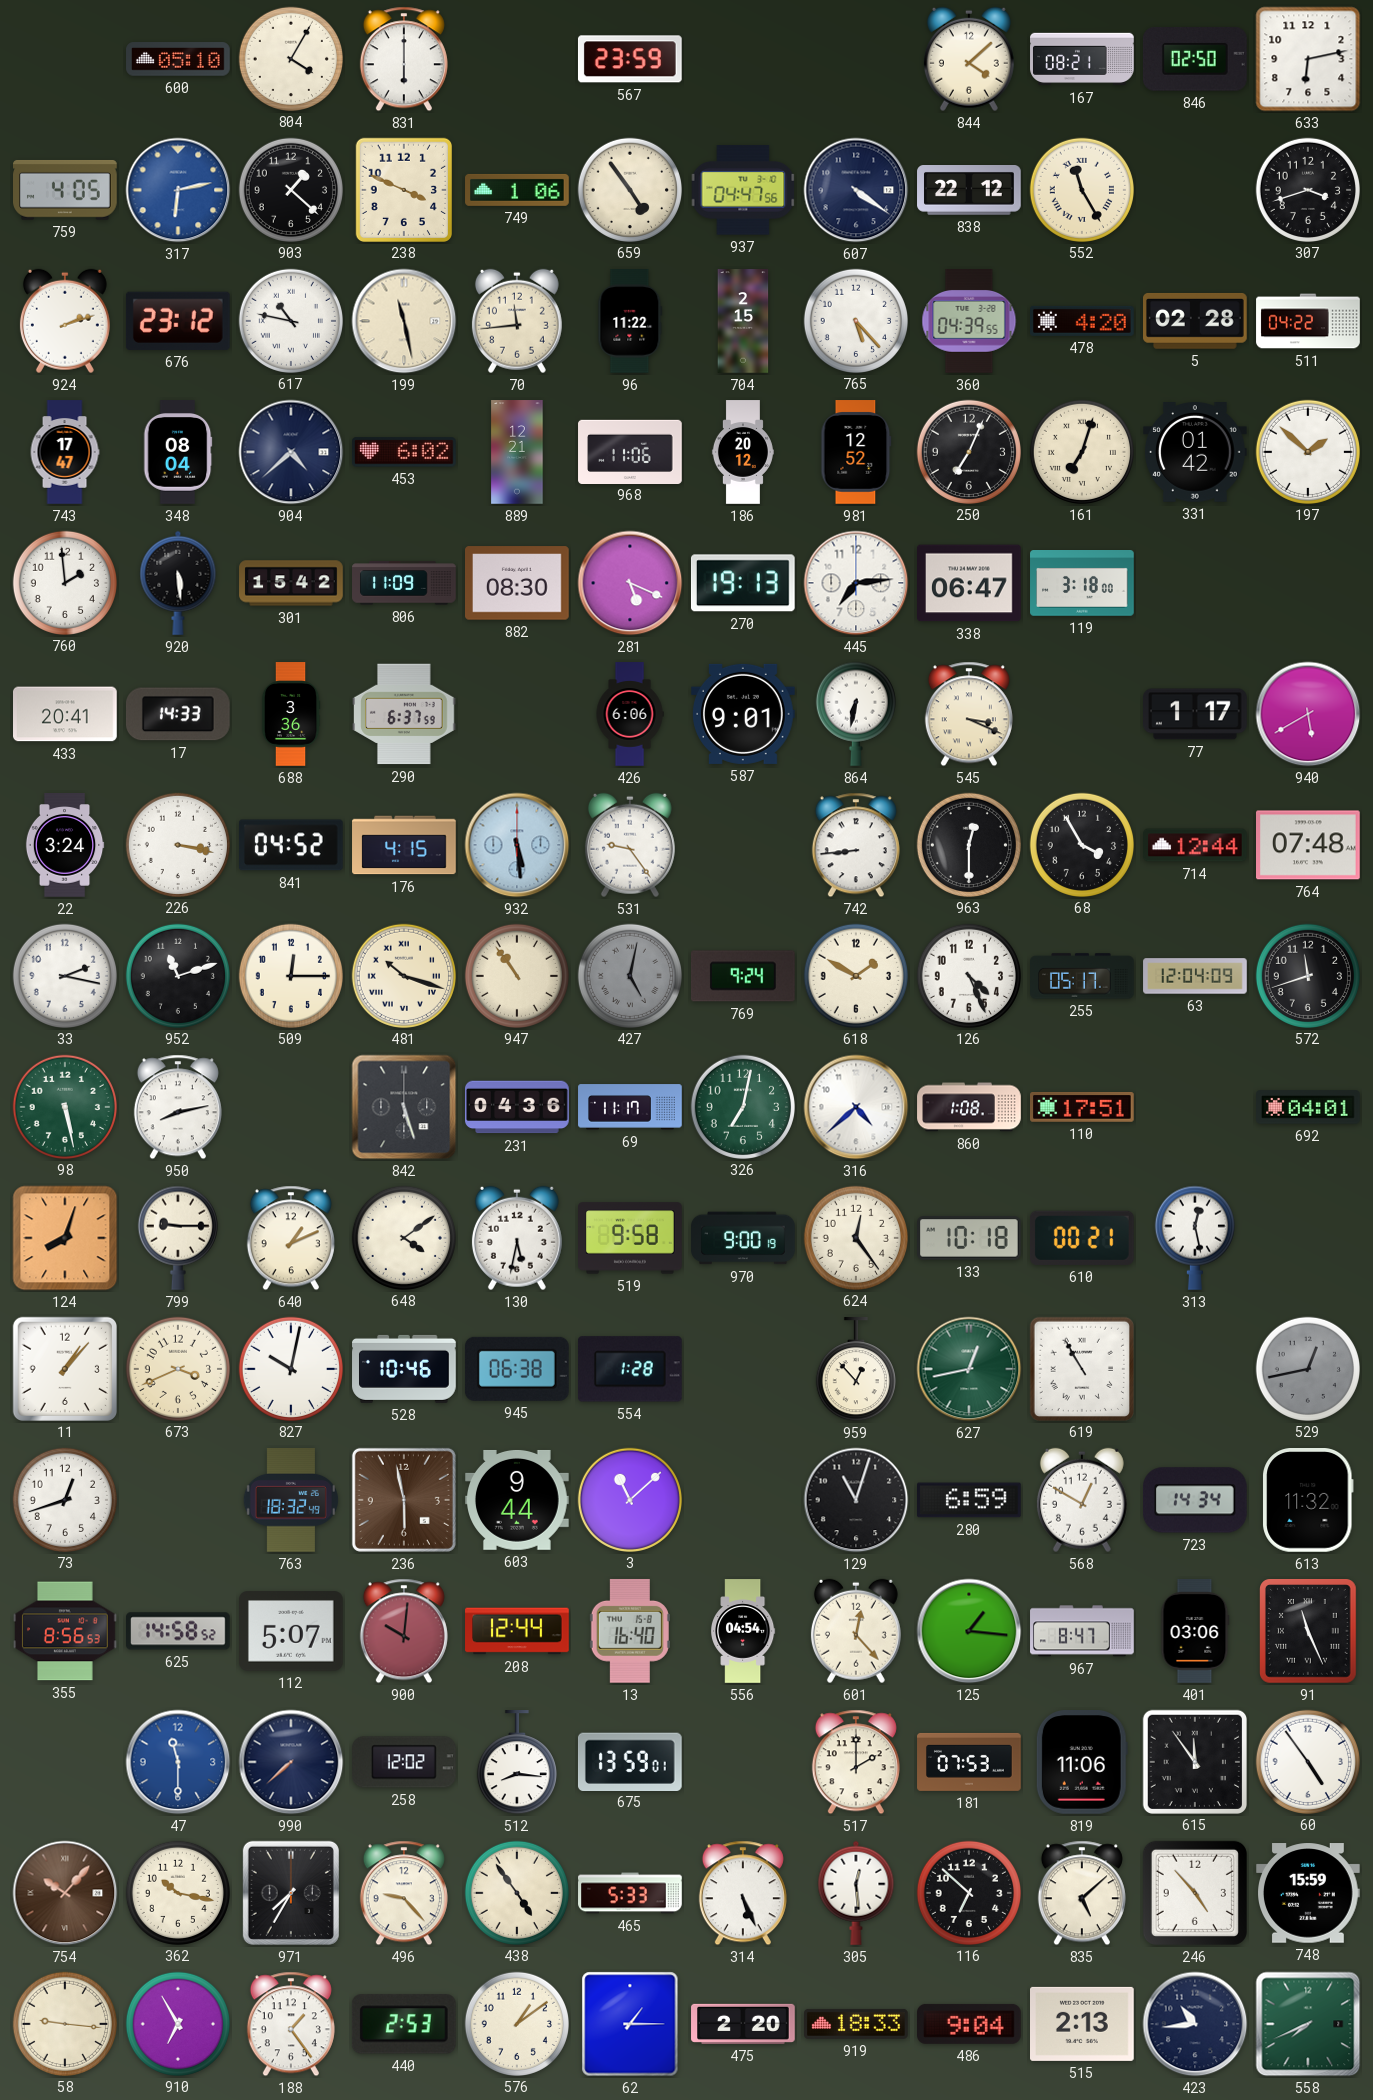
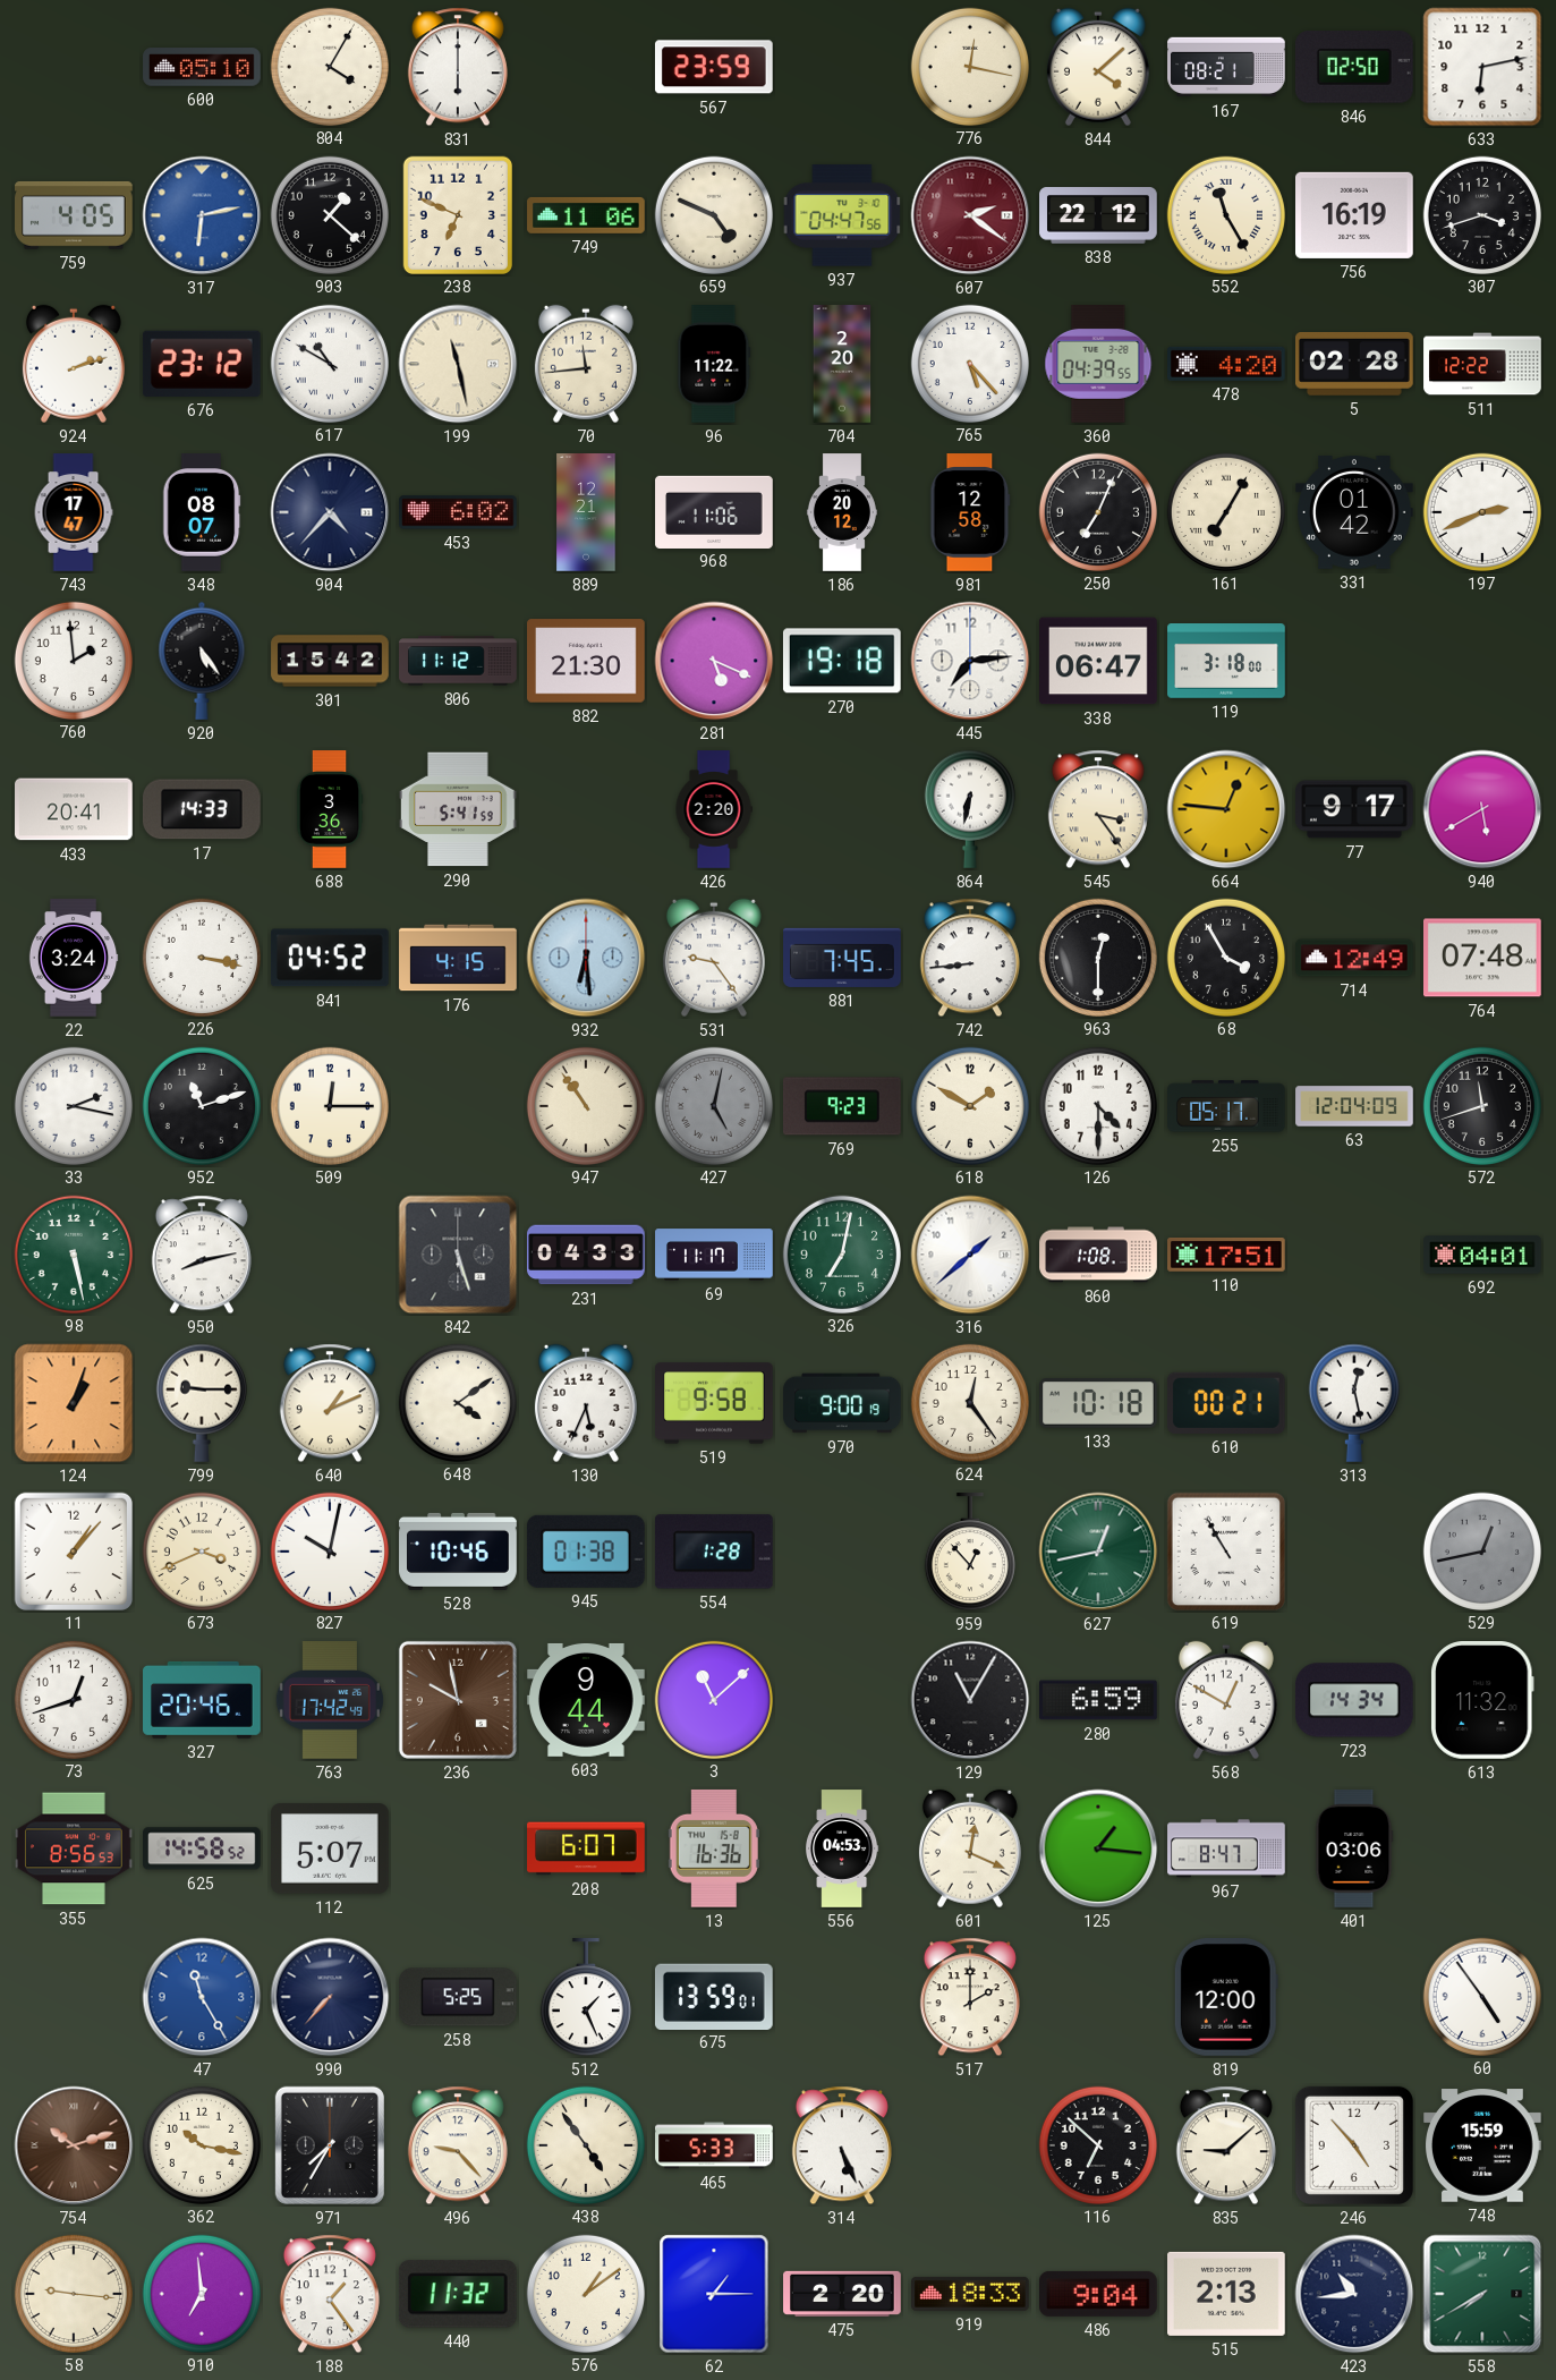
776: none -> 12:17
238: 3:49 -> 6:49
749: 1:06 -> 11:06
659: 4:54 -> 4:49
607: 4:21 -> 2:21
607 dial: navy -> burgundy
756: none -> 16:19
617: 10:47 -> 10:50
704: 2:15 -> 2:20
511: 04:22 -> 12:22
348: 08:04 -> 08:07
904: 4:38 -> 4:37
981: 12:52 -> 12:58
161: 7:03 -> 7:05
197: 1:52 -> 2:41
920: 5:29 -> 5:24
806: 11:09 -> 11:12
882: 08:30 -> 21:30
270: 19:13 -> 19:18
290: 6:37 -> 5:41
426: 6:06 -> 2:20
587: 9:01 -> none
545: 3:19 -> 3:24
664: none -> 12:46
77: 1:17 -> 9:17
932: 5:29 -> 6:29
881: none -> 7:45
714: 12:44 -> 12:49
481: 10:18 -> none
769: 9:24 -> 9:23
126: 4:26 -> 4:30
231: 04:36 -> 04:33
316: 4:38 -> 1:38
124: 8:03 -> 1:03
130: 5:32 -> 5:34
945: 06:38 -> 01:38
327: none -> 20:46
763: 18:32 -> 17:42
236: 5:58 -> 9:58
129: 11:03 -> 11:05
900: 10:01 -> none
208: 12:44 -> 6:07
13: 16:40 -> 16:36
556: 04:54 -> 04:53
601: 12:23 -> 12:19
91: 11:26 -> none
47: 11:30 -> 11:25
990: 7:38 -> 7:37
258: 12:02 -> 5:25
512: 8:16 -> 1:26
181: 07:53 -> none
819: 11:06 -> 12:00
615: 11:54 -> none
754: 10:07 -> 10:12
305: 12:29 -> none
835: 5:08 -> 9:08
910: 6:55 -> 6:59
440: 2:53 -> 11:32
558: 7:41 -> 7:40
